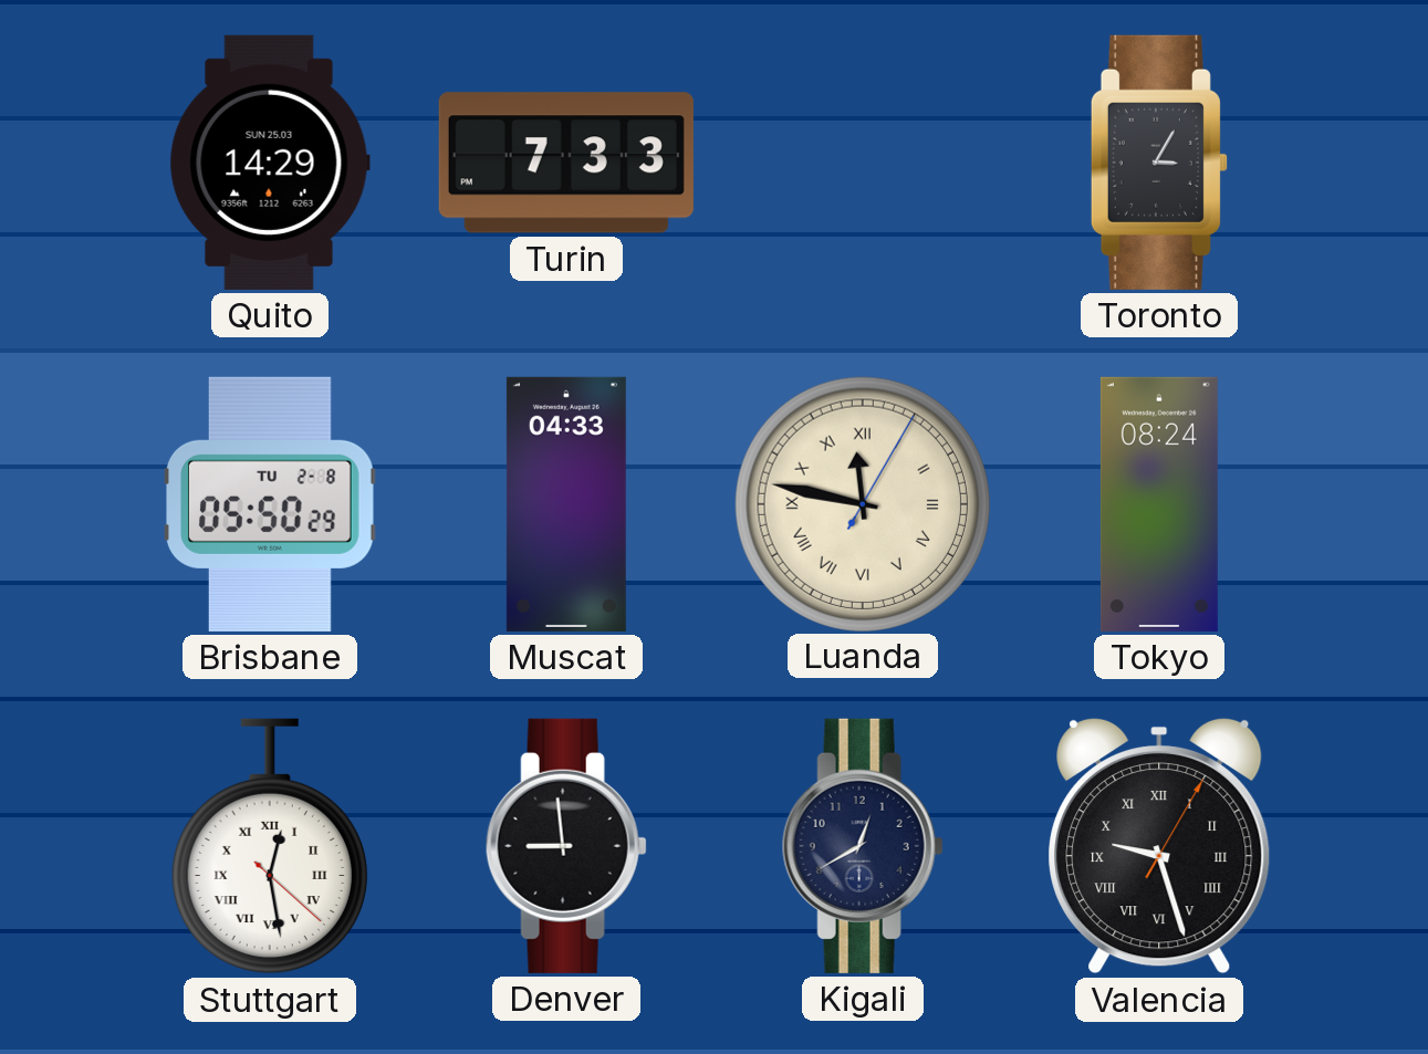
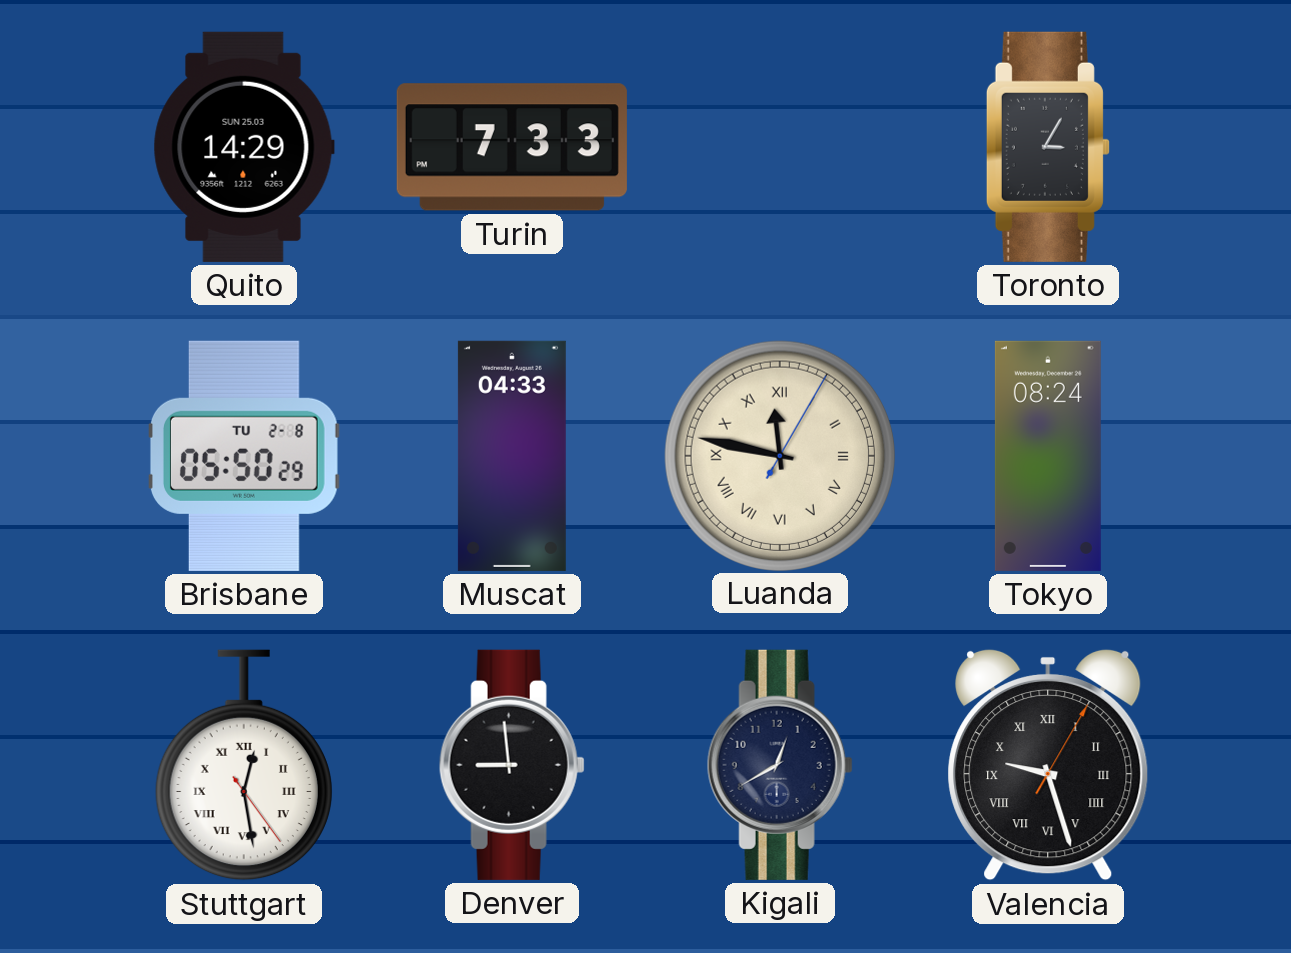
Stuttgart: 12:28:22 -> 12:28:24
